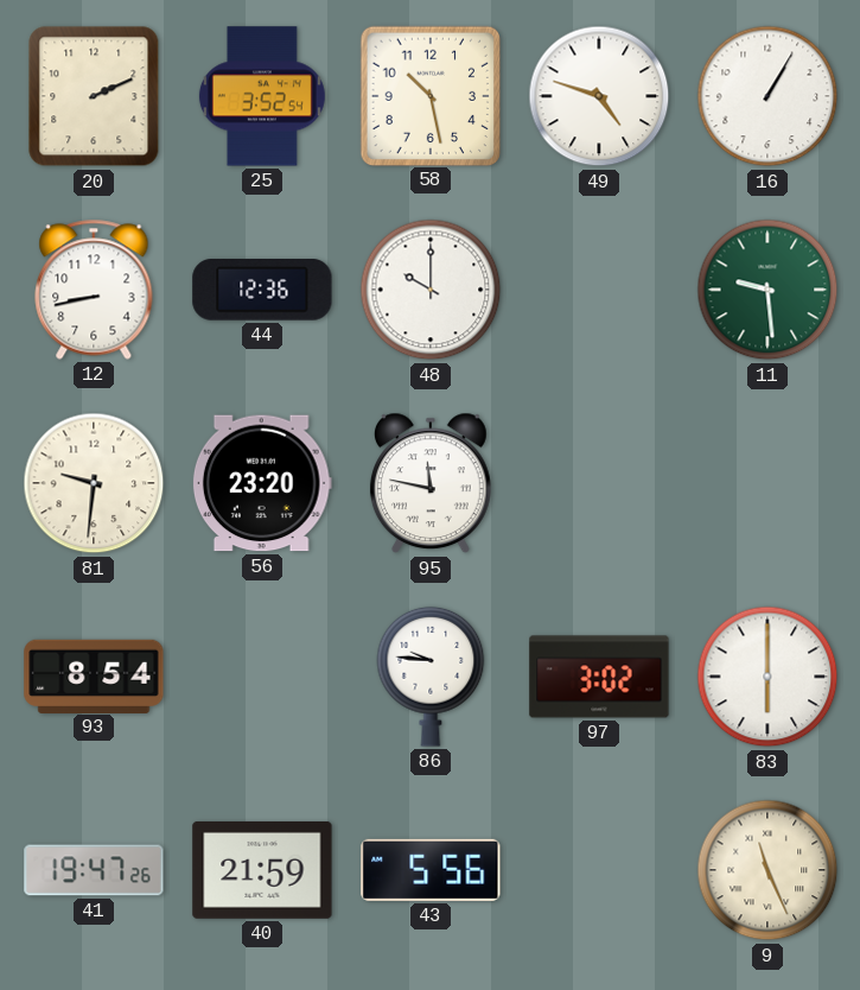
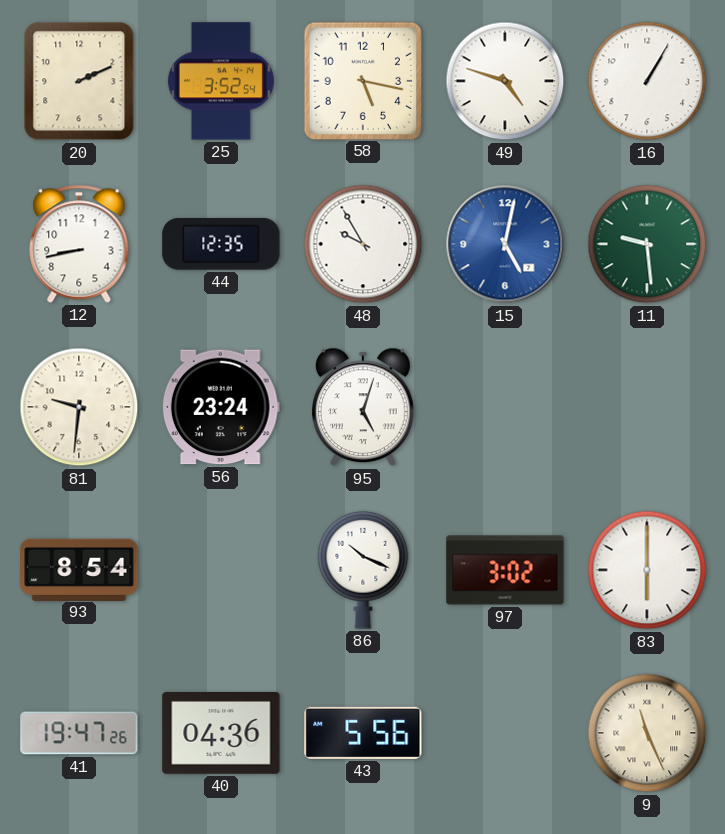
58: 10:28 -> 5:17
44: 12:36 -> 12:35
48: 10:00 -> 9:55
15: none -> 5:02
56: 23:20 -> 23:24
95: 11:47 -> 5:03
86: 9:46 -> 10:19
40: 21:59 -> 04:36
